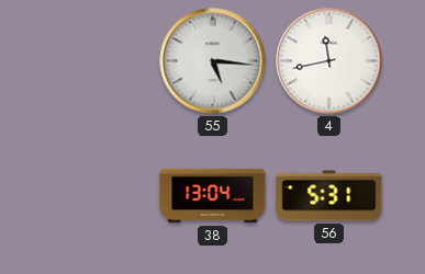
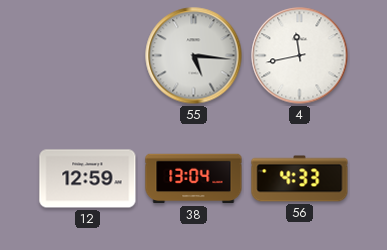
12: none -> 12:59
56: 5:31 -> 4:33
